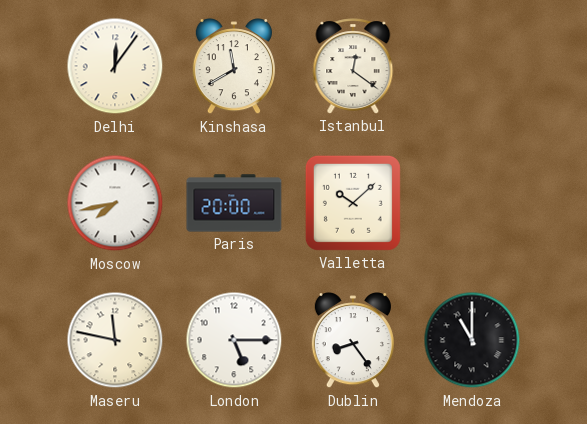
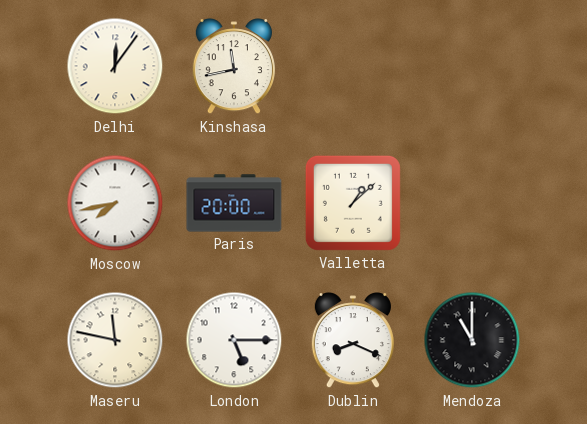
Kinshasa: 11:40 -> 11:43
Istanbul: 12:21 -> none
Valletta: 10:08 -> 1:08
Dublin: 8:24 -> 8:19
